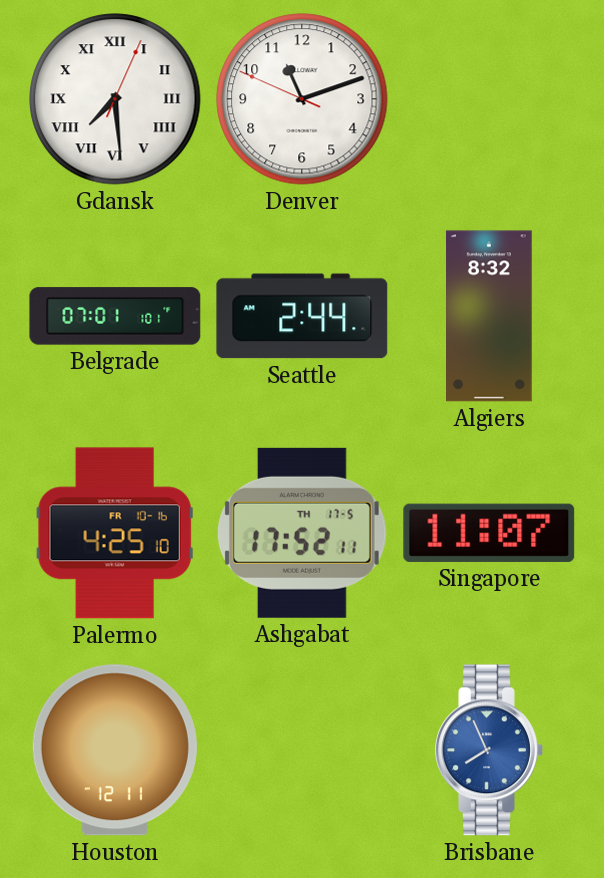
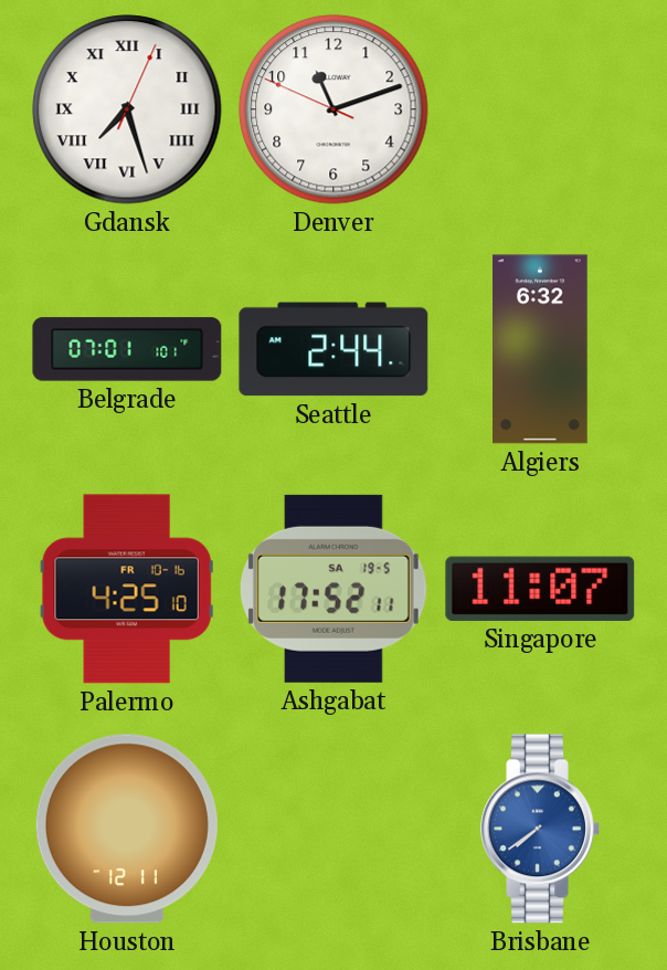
Gdansk: 7:29 -> 7:27
Algiers: 8:32 -> 6:32
Ashgabat date: TH 17-5 -> SA 19-5
Brisbane: 7:56 -> 7:39
